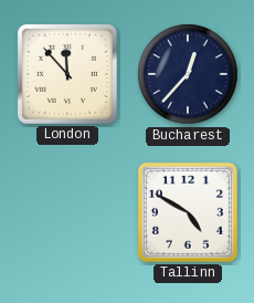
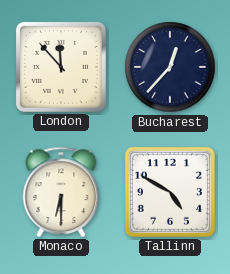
Monaco: none -> 6:30
